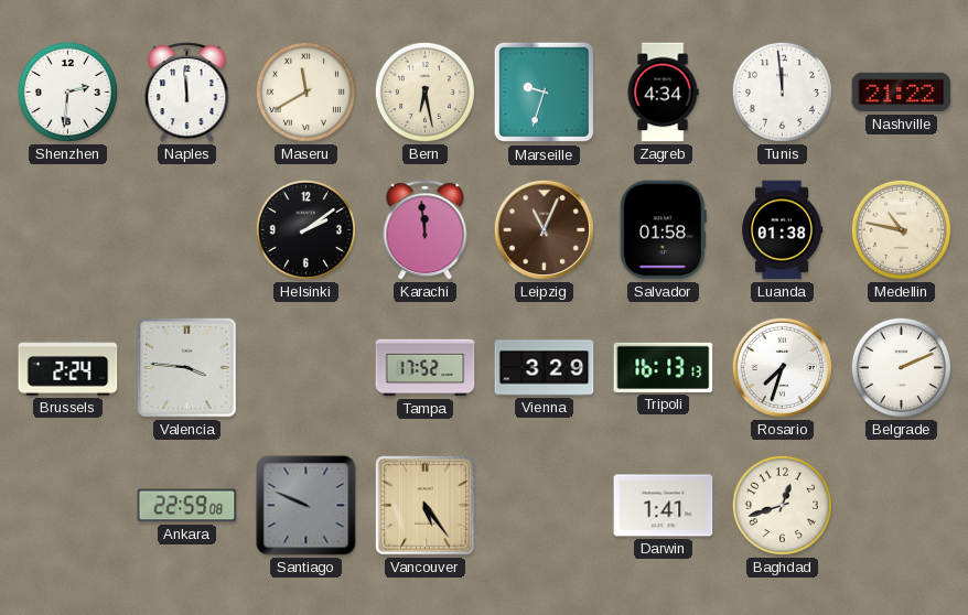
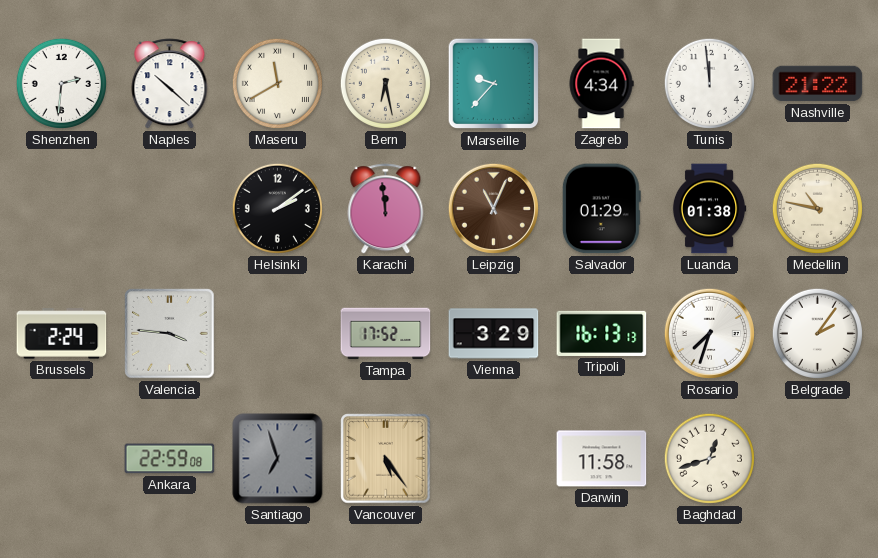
Naples: 11:59 -> 10:22
Marseille: 9:33 -> 9:37
Salvador: 01:58 -> 01:29
Belgrade: 2:11 -> 2:06
Santiago: 9:49 -> 6:57
Darwin: 1:41 -> 11:58
